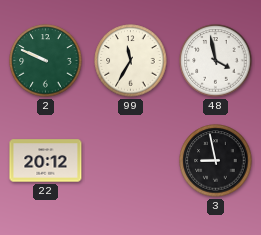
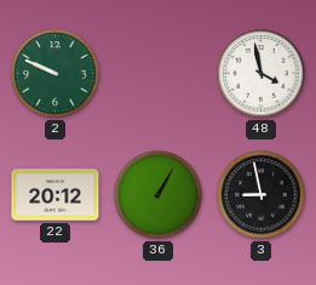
99: 11:35 -> none
36: none -> 1:05
